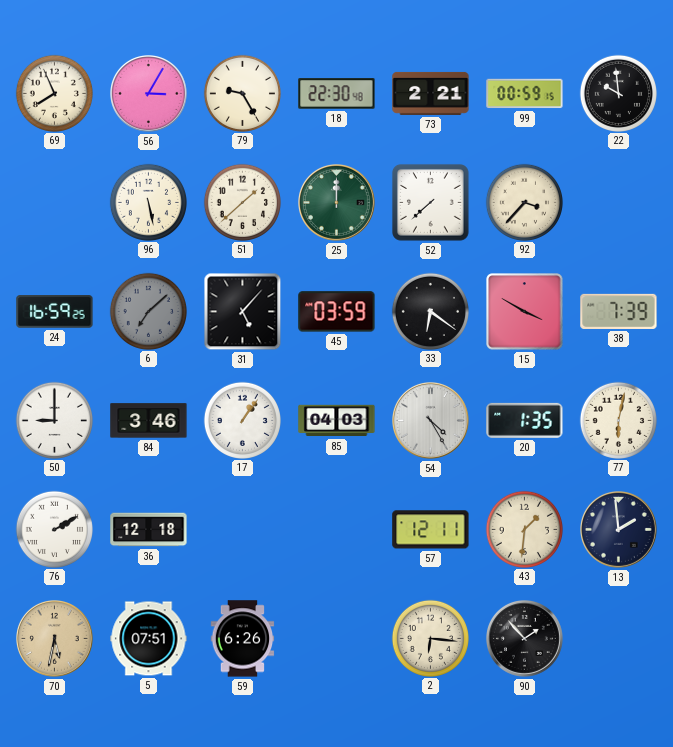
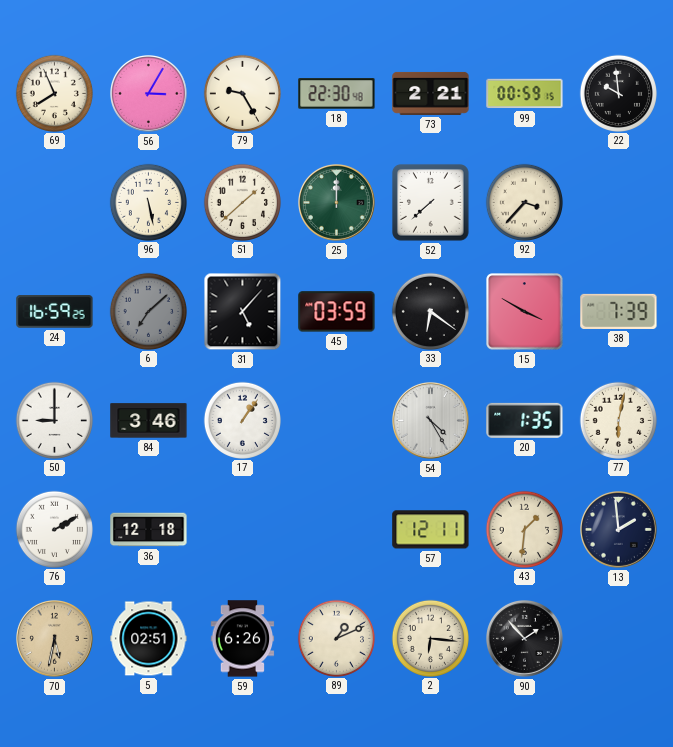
85: 04:03 -> none
5: 07:51 -> 02:51
89: none -> 1:11
